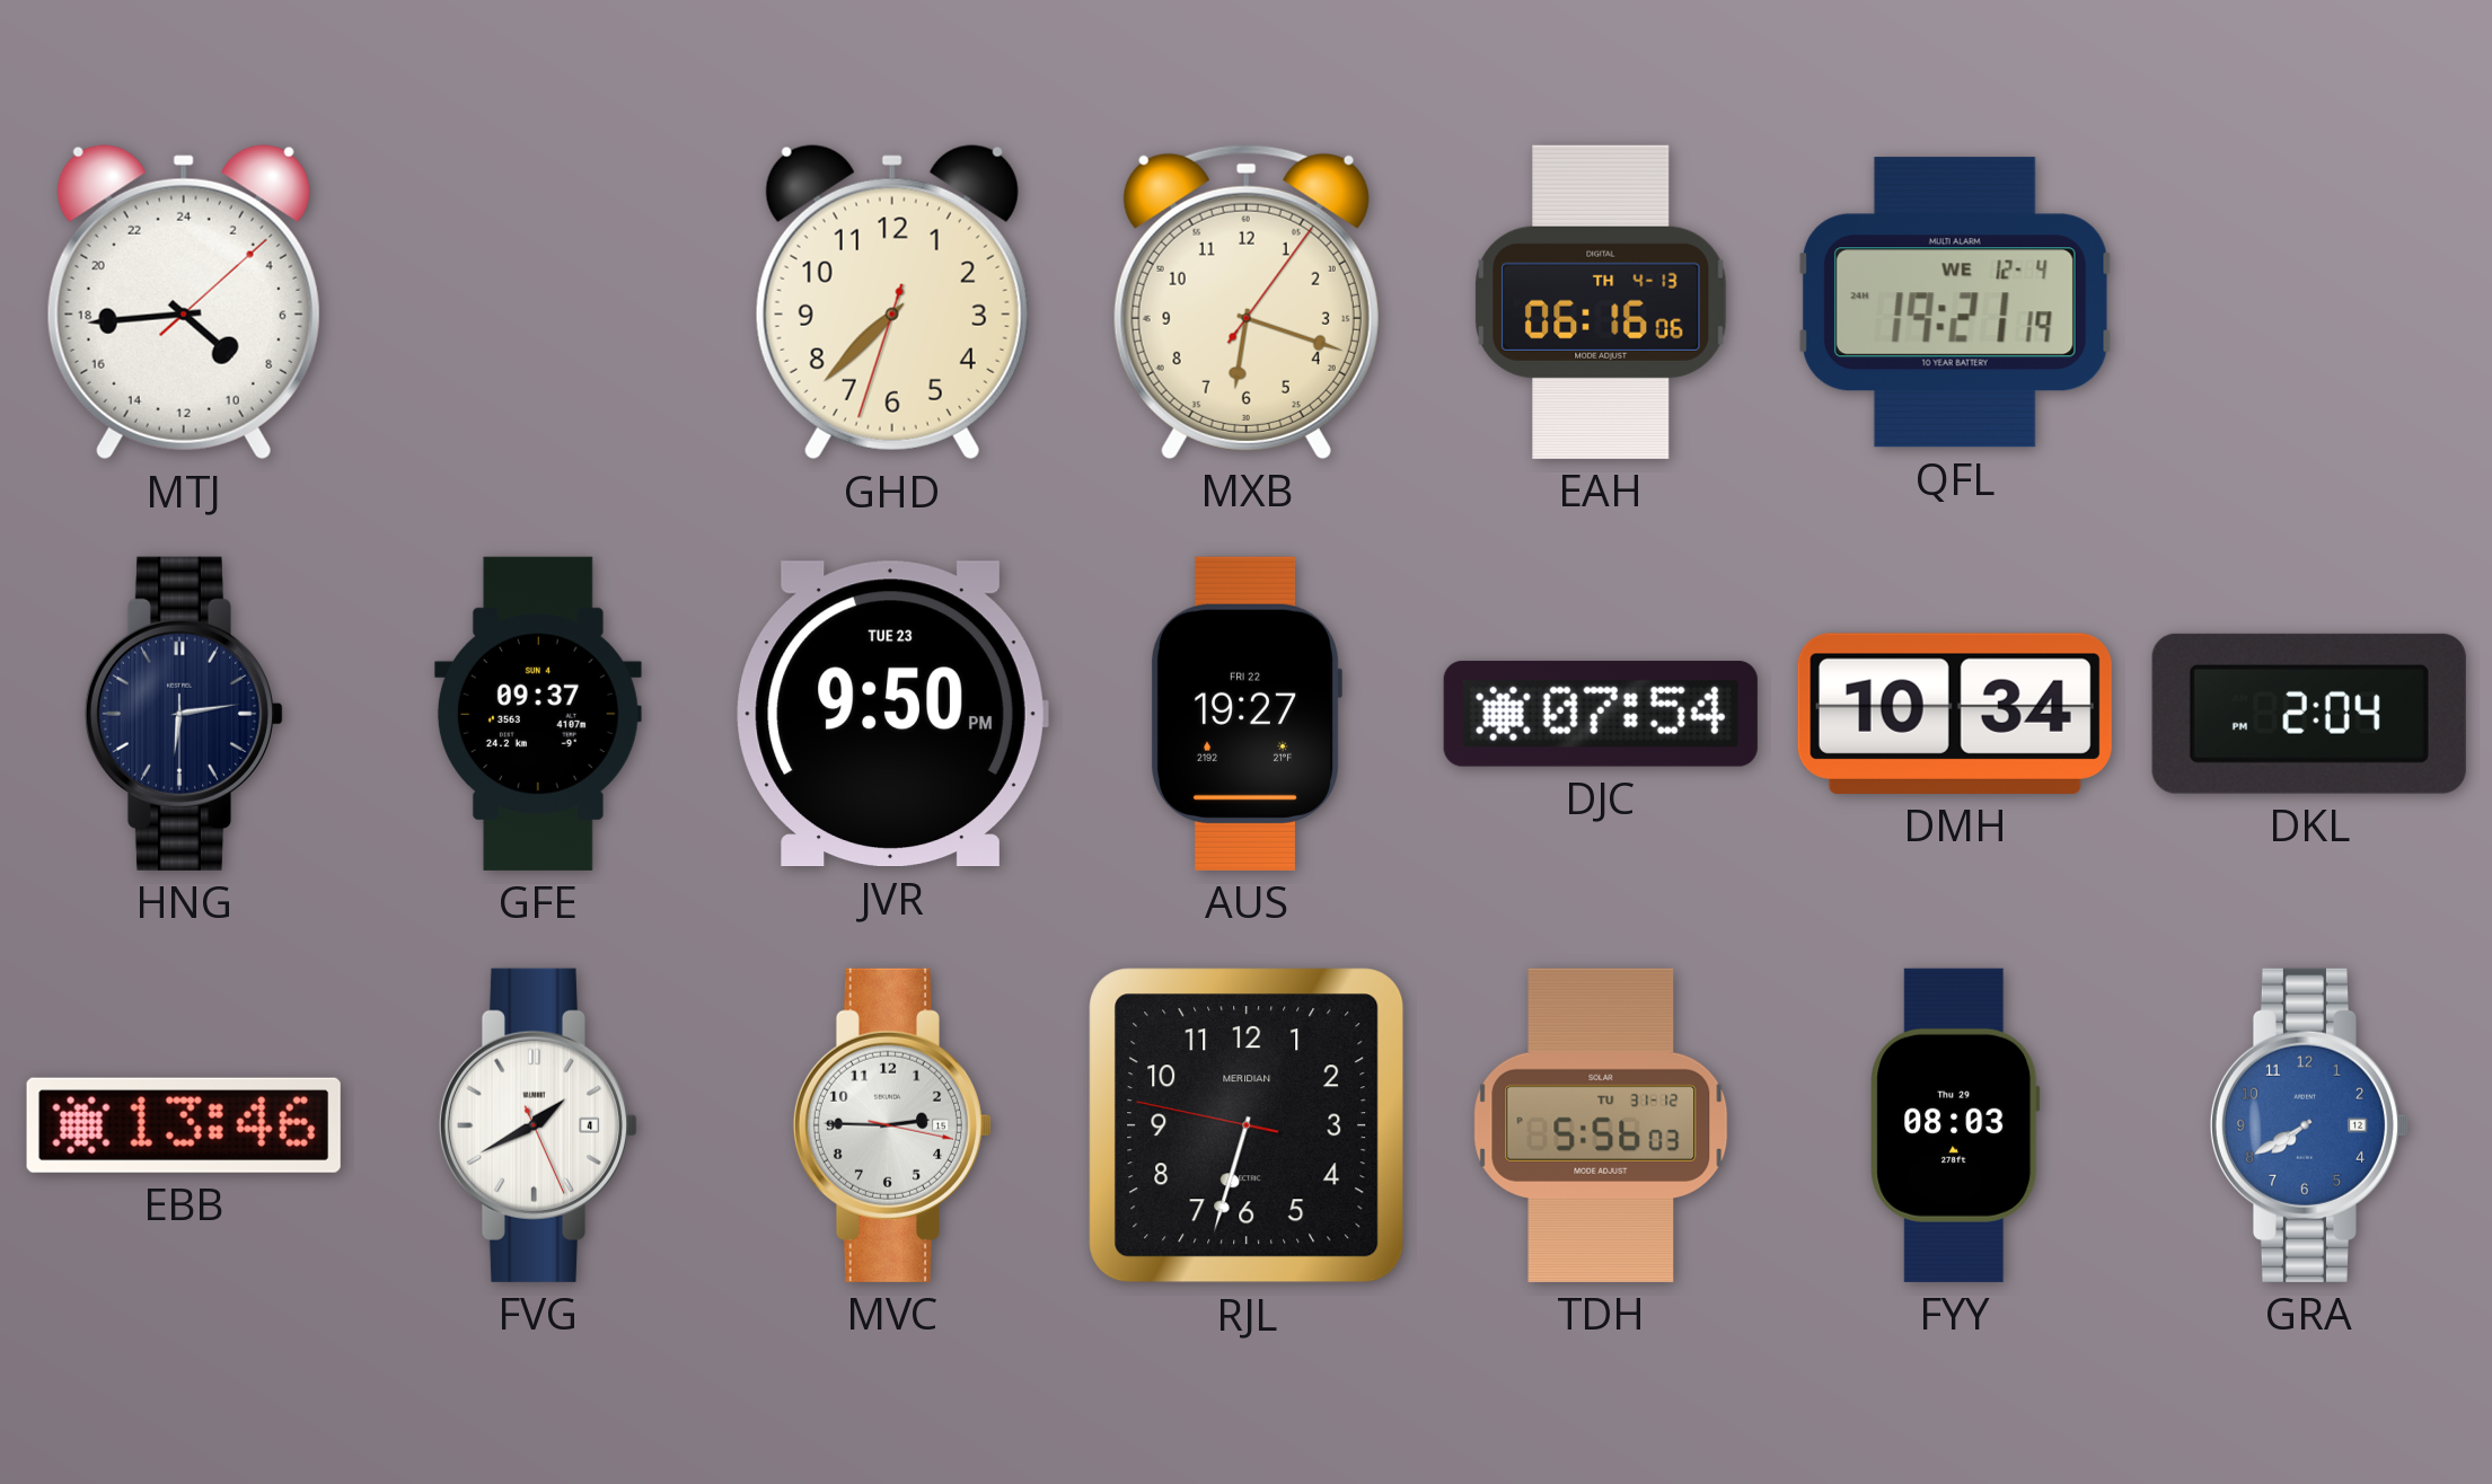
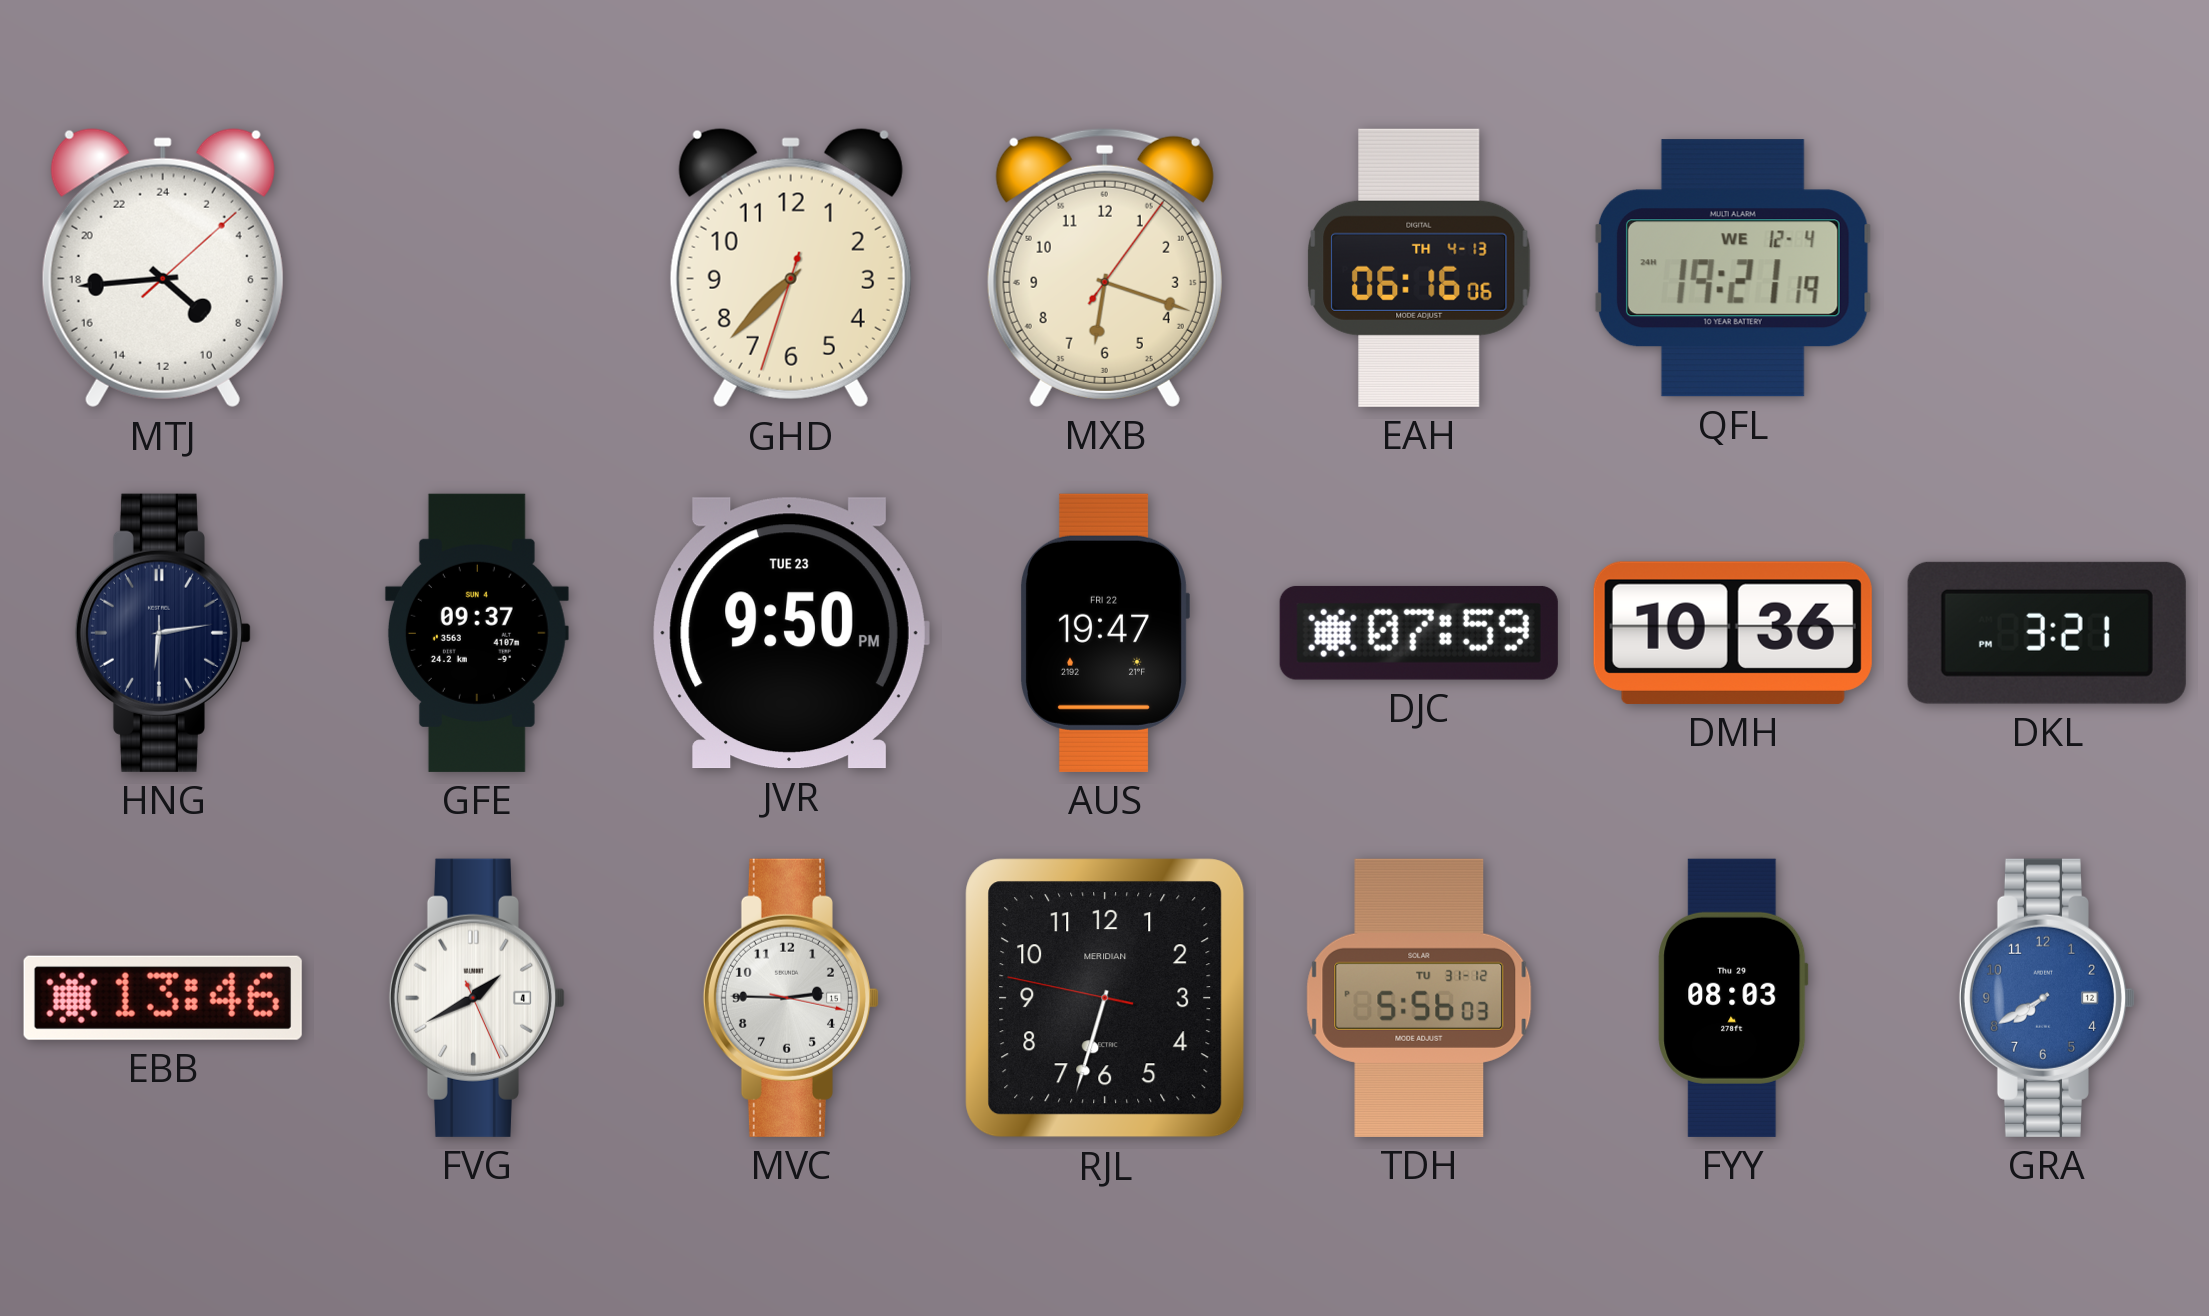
AUS: 19:27 -> 19:47
DJC: 07:54 -> 07:59
DMH: 10:34 -> 10:36
DKL: 2:04 -> 3:21
